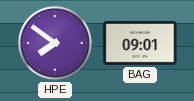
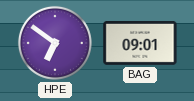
HPE: 7:51 -> 6:51
